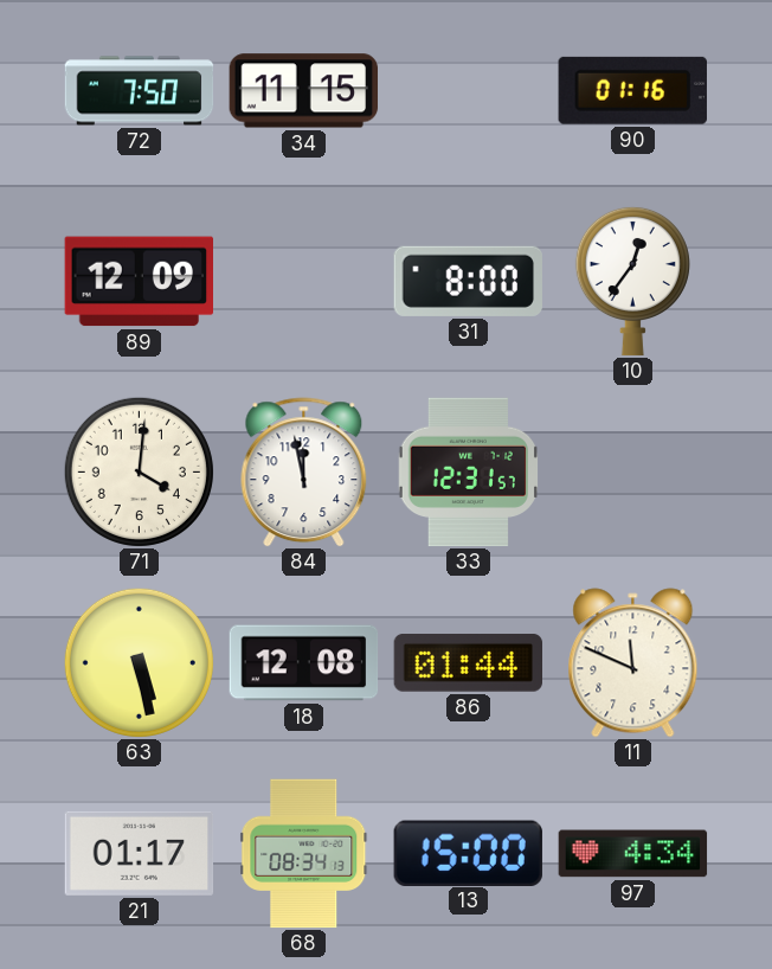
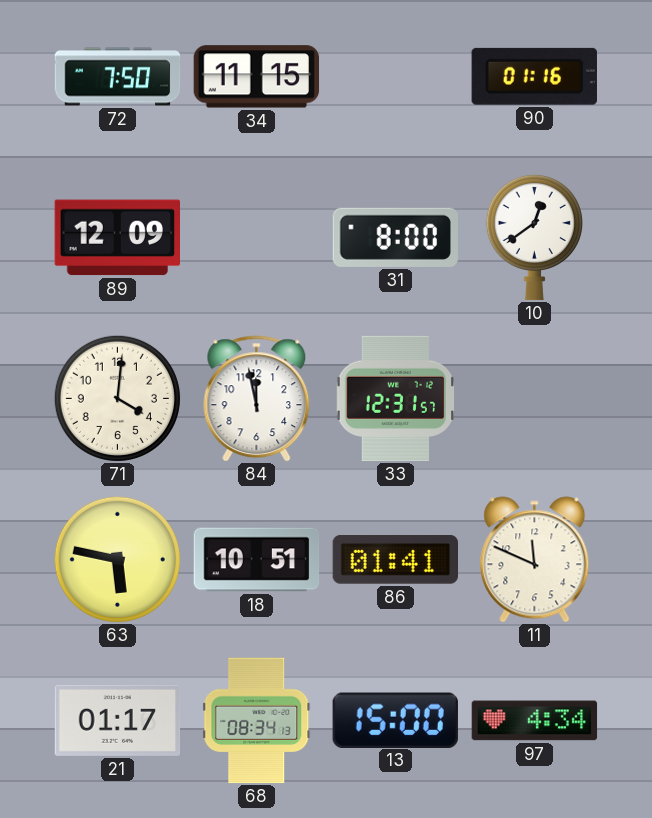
10: 12:36 -> 12:39
63: 5:28 -> 5:47
18: 12:08 -> 10:51
86: 01:44 -> 01:41
